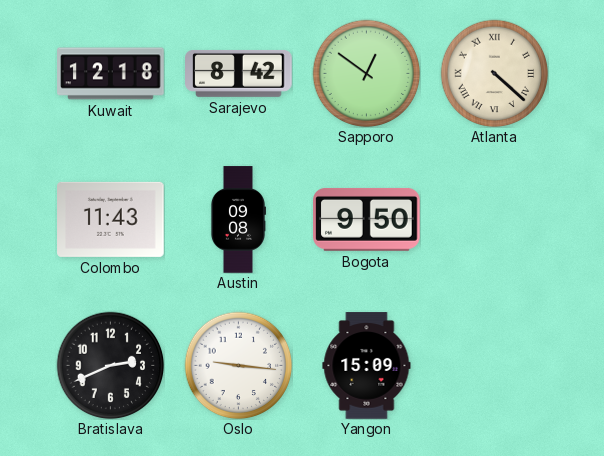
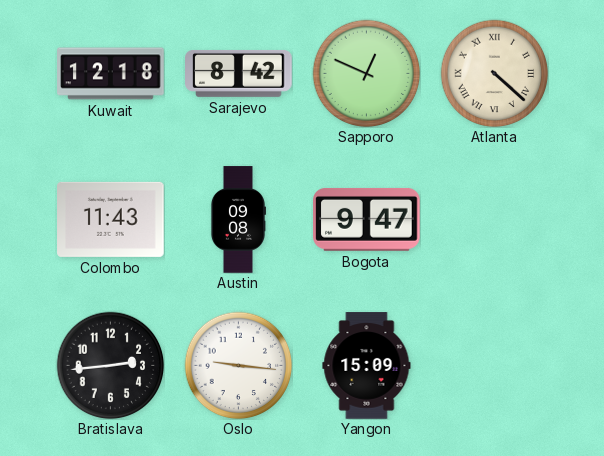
Sapporo: 12:51 -> 12:49
Bogota: 9:50 -> 9:47
Bratislava: 2:41 -> 2:44
